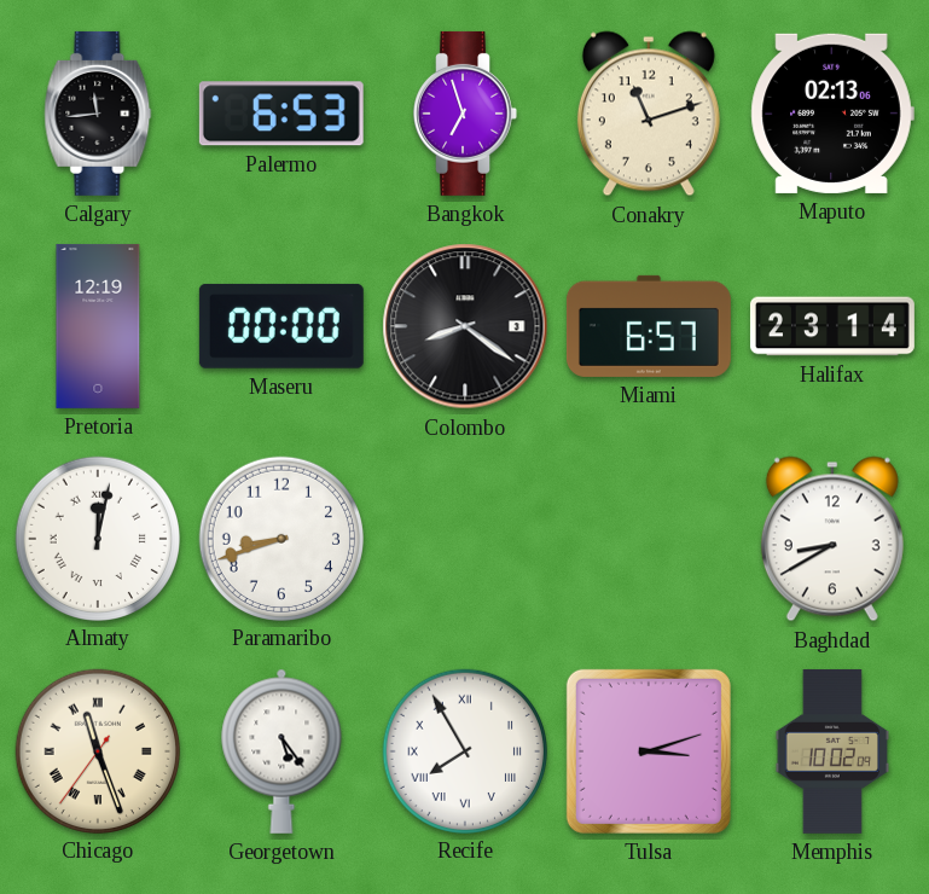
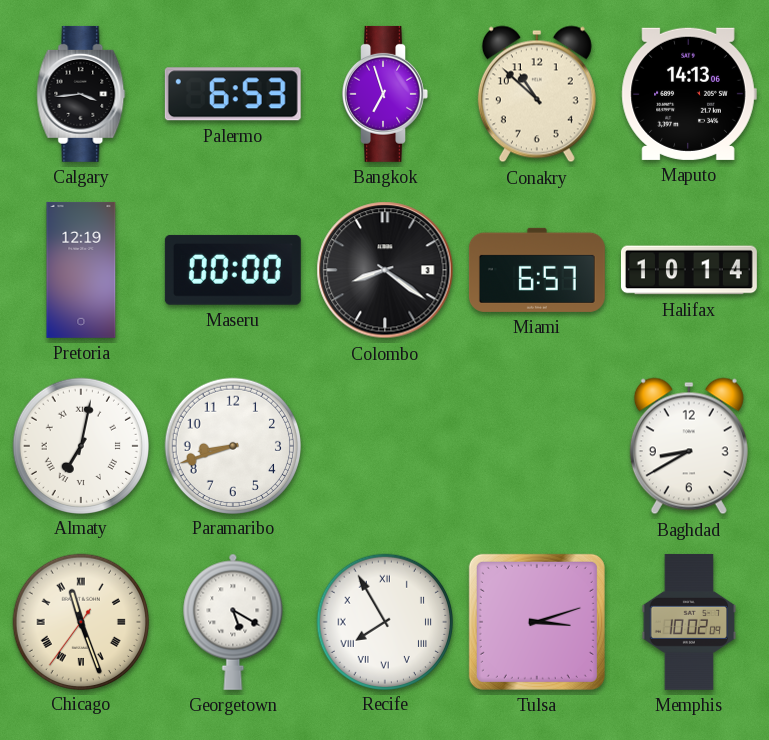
Calgary: 11:44 -> 3:44
Conakry: 11:12 -> 10:52
Maputo: 02:13 -> 14:13
Halifax: 23:14 -> 10:14
Almaty: 12:02 -> 7:02
Georgetown: 5:24 -> 5:20
